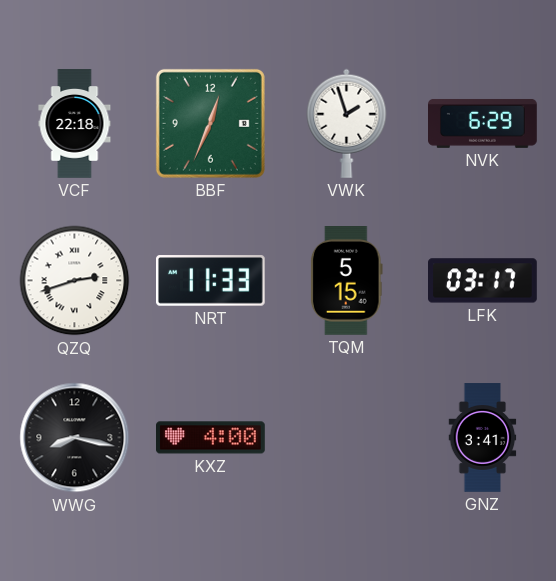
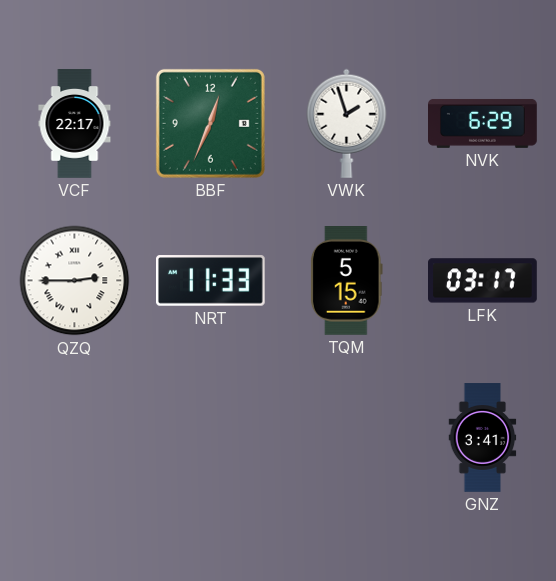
VCF: 22:18 -> 22:17
QZQ: 2:42 -> 2:45
WWG: 8:17 -> none
KXZ: 4:00 -> none
